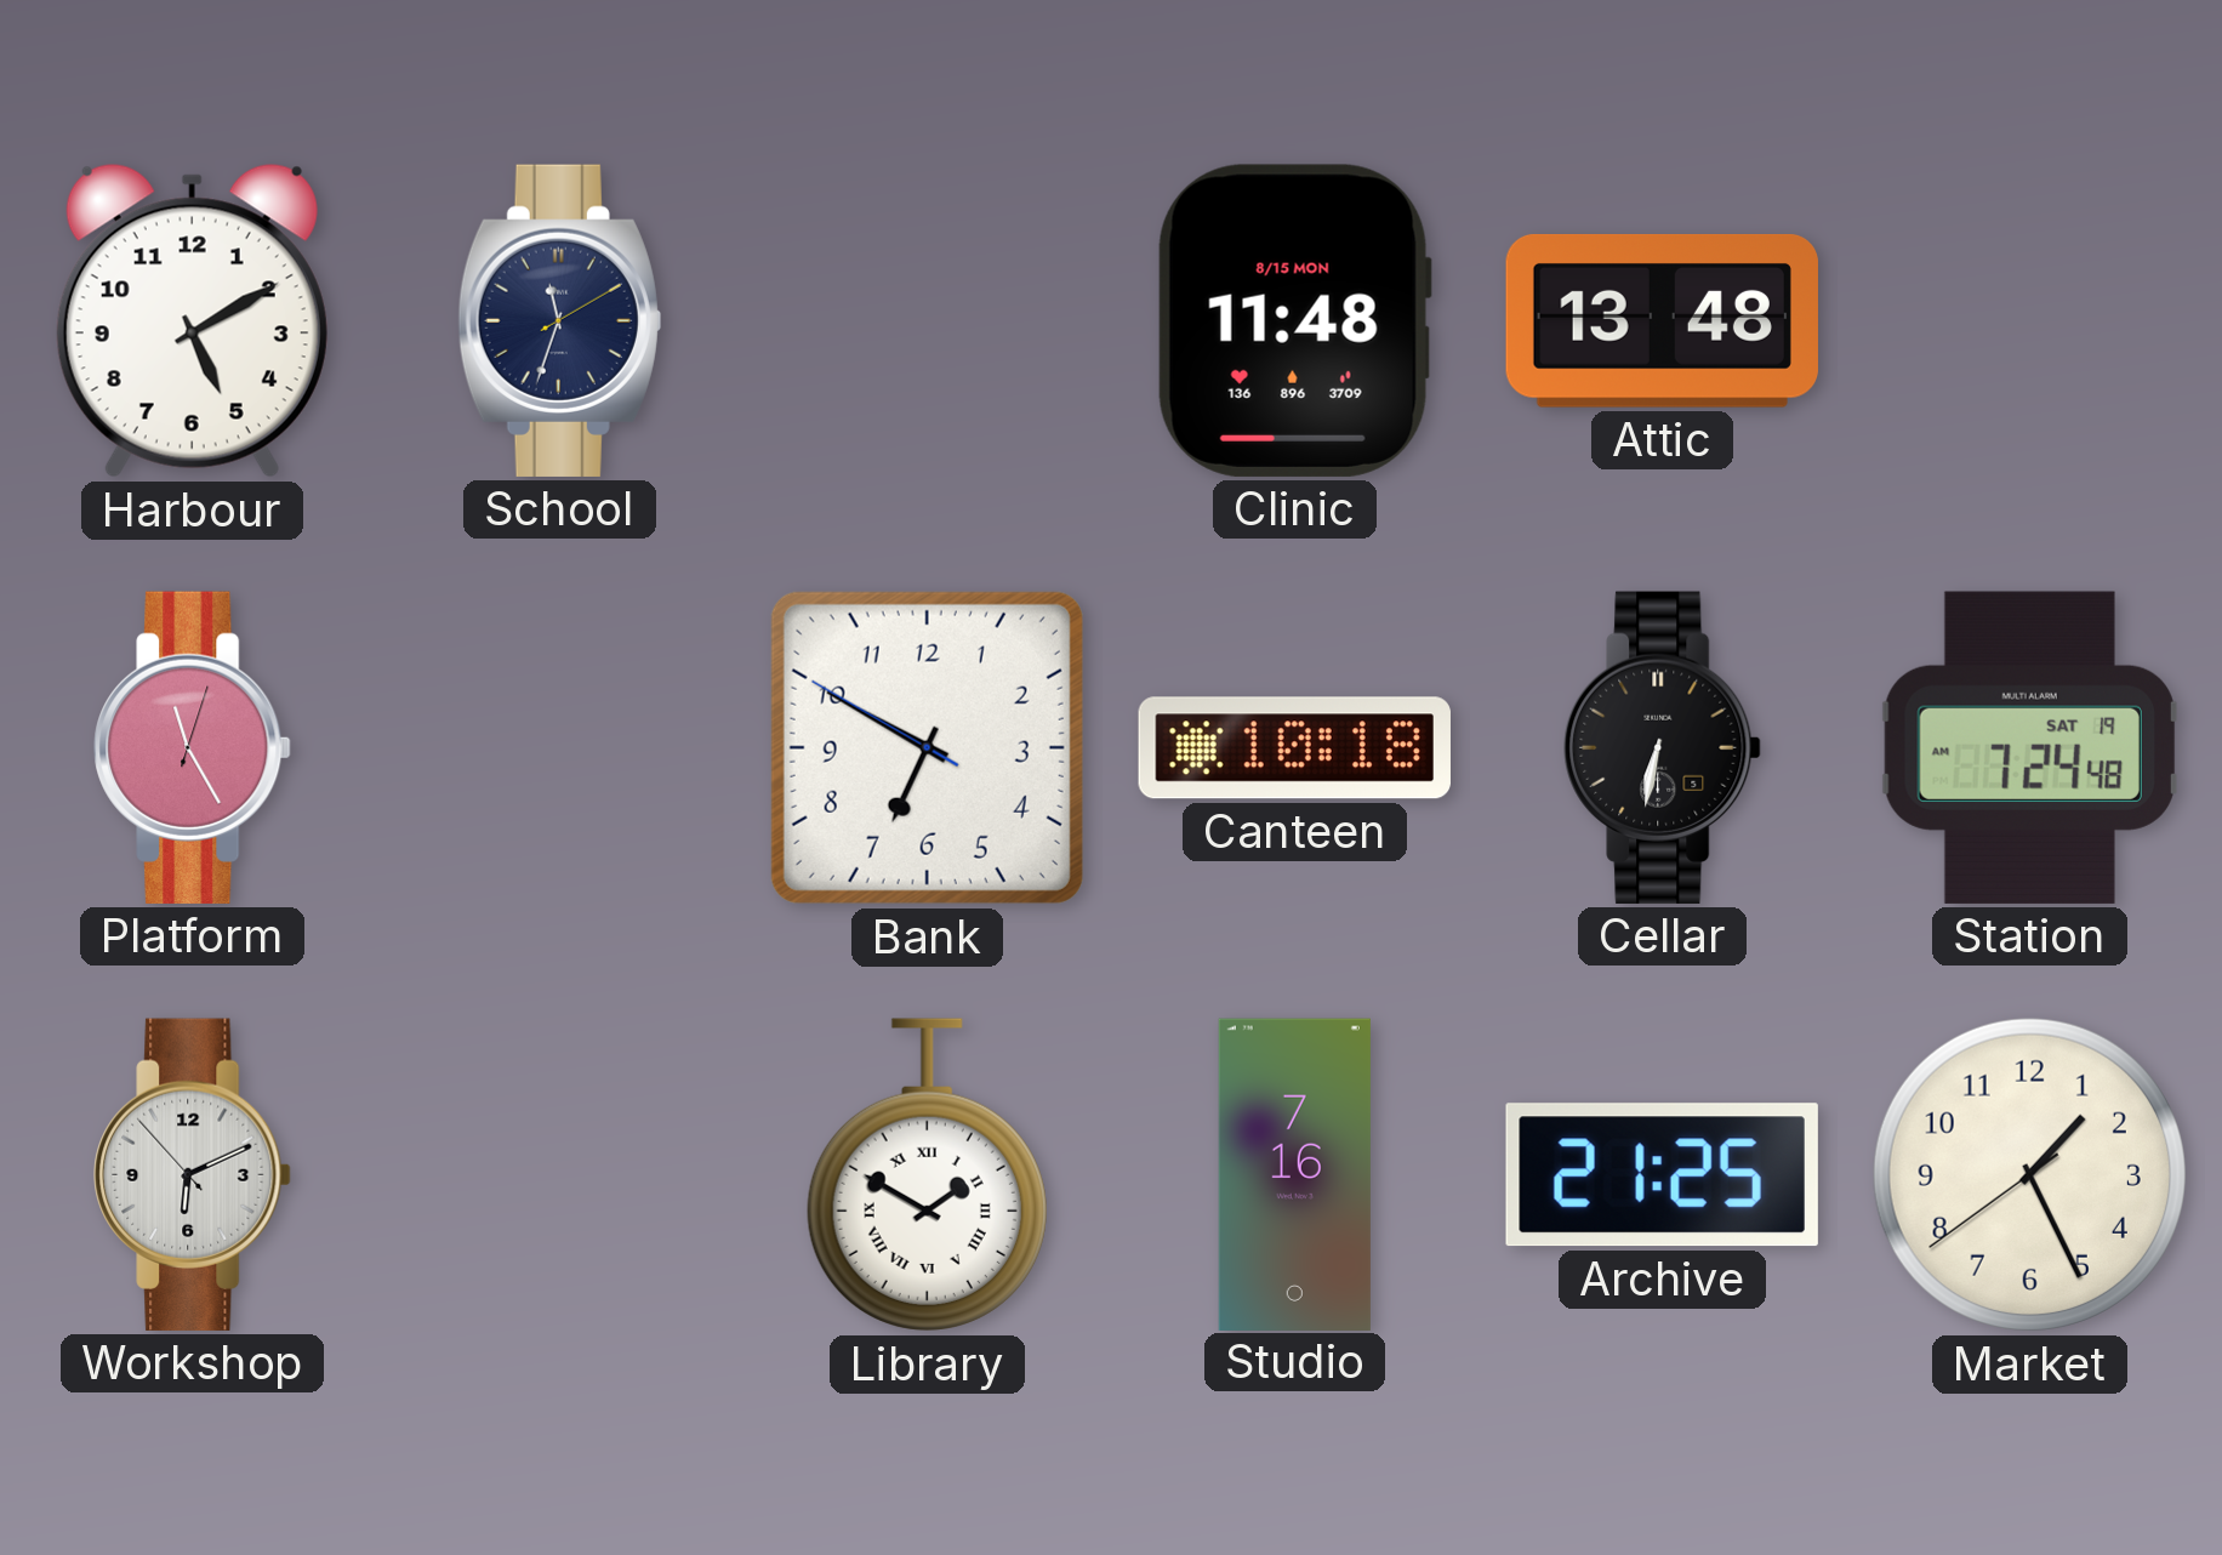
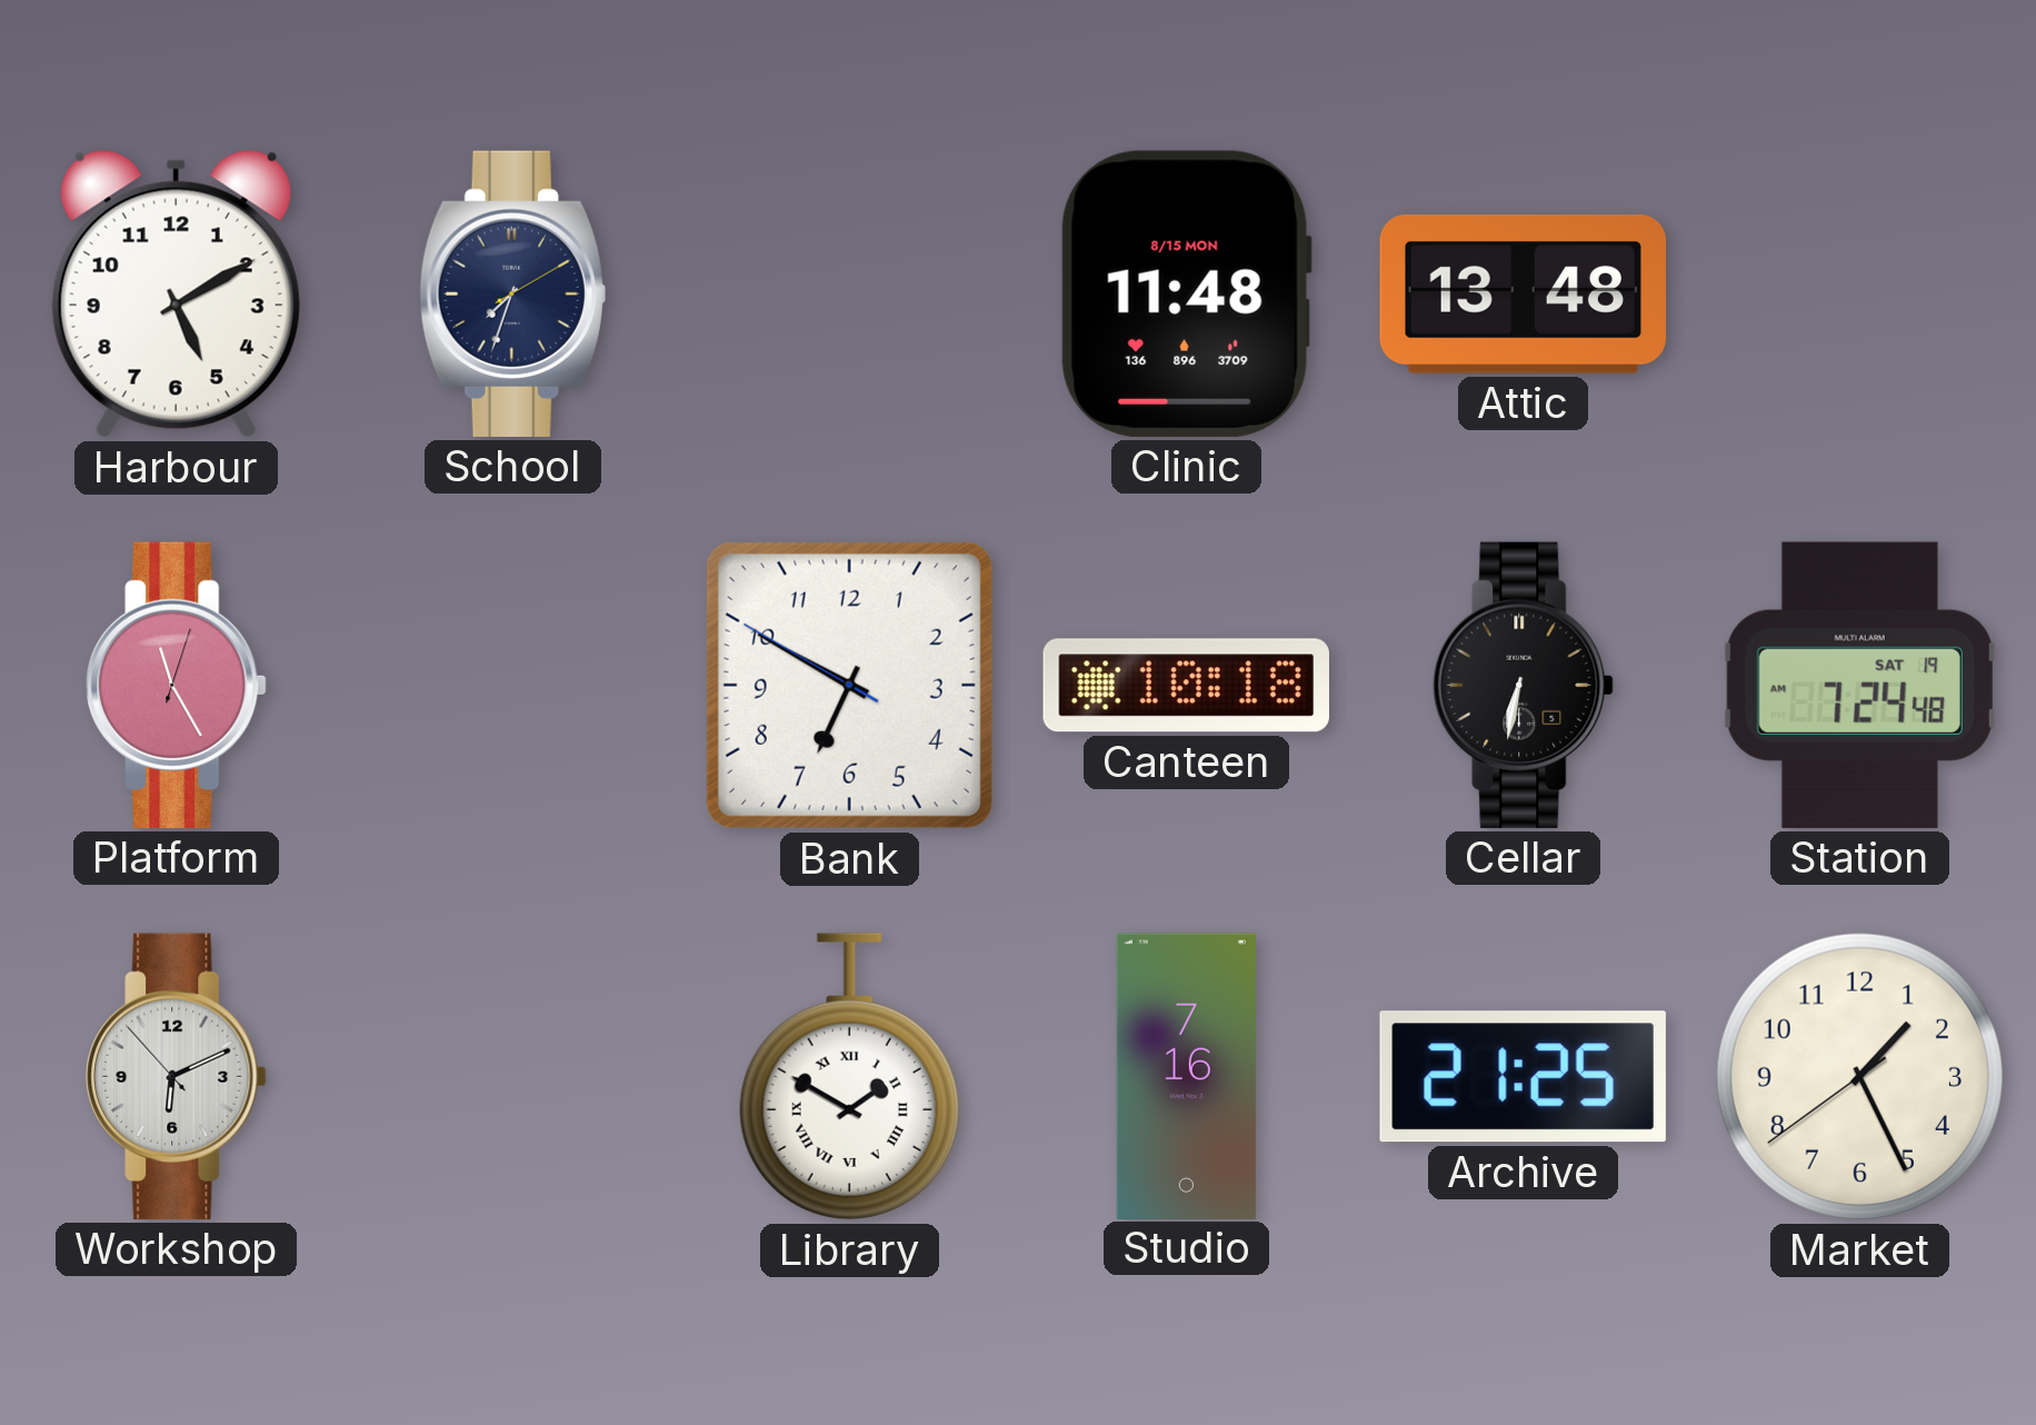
School: 11:33 -> 7:33
